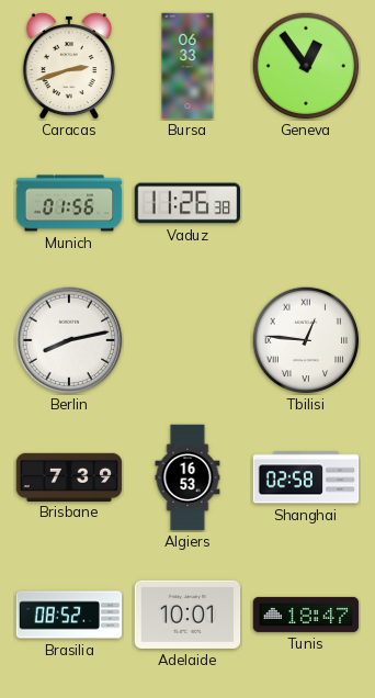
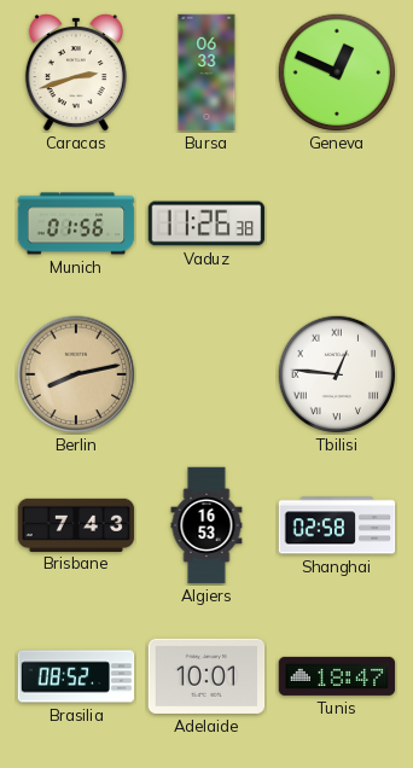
Geneva: 12:54 -> 12:49
Berlin dial: white -> champagne
Brisbane: 7:39 -> 7:43
